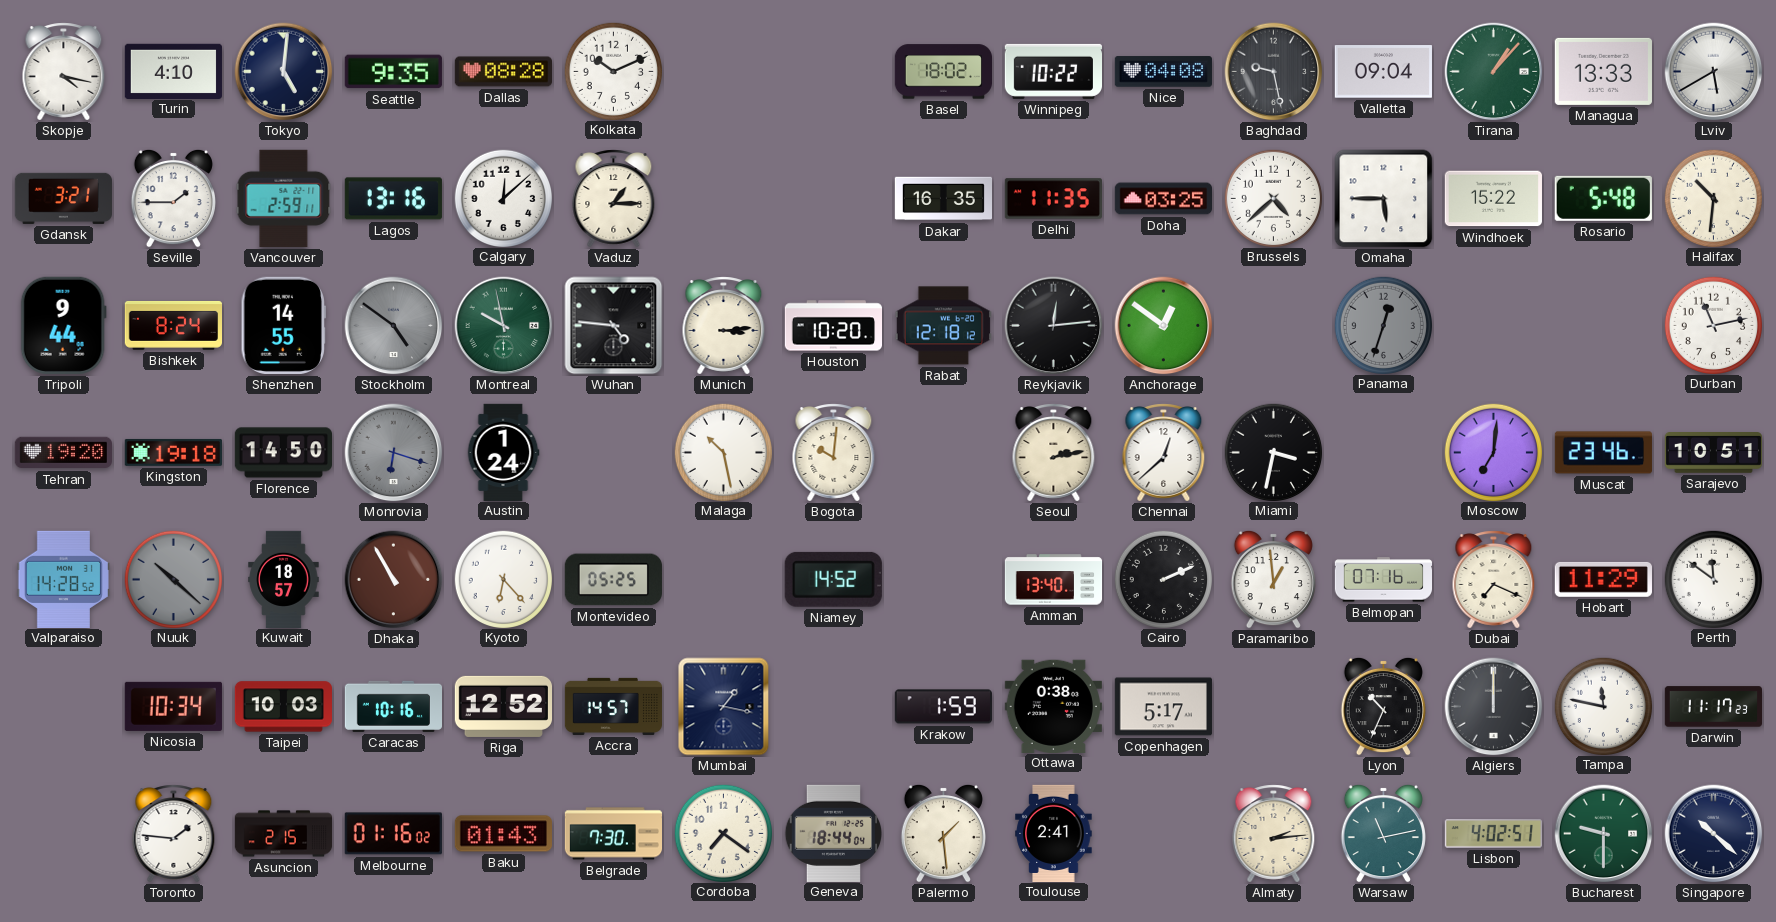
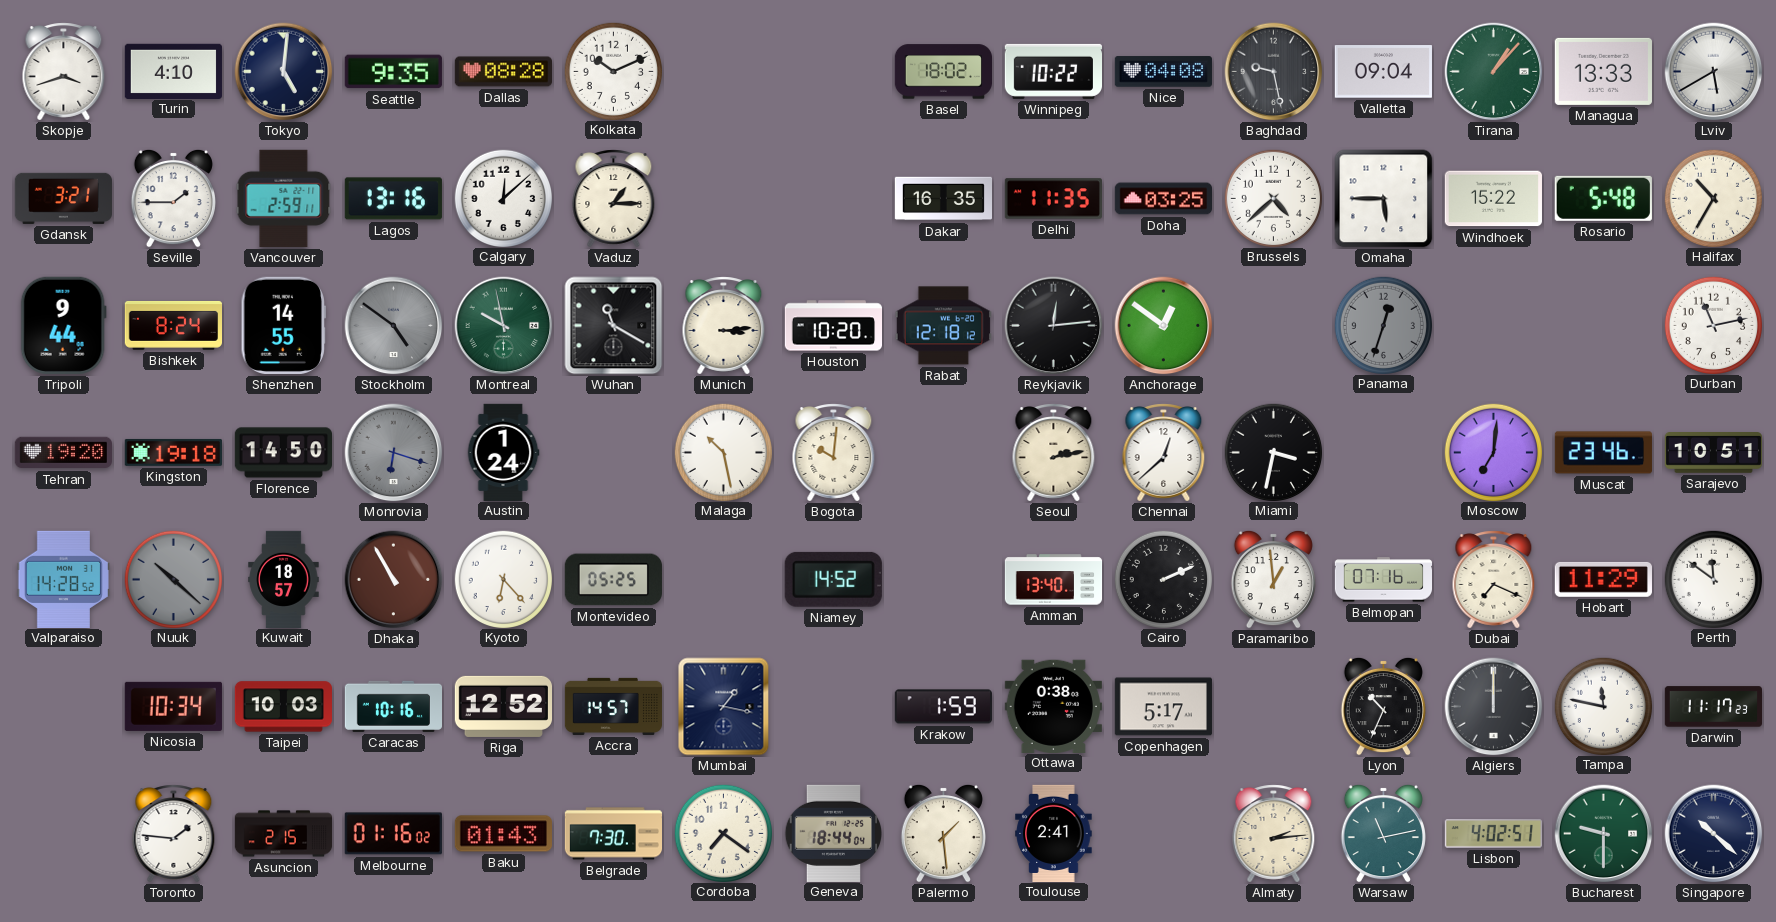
Skopje: 4:17 -> 3:42
Halifax: 10:31 -> 10:35
Wuhan: 4:46 -> 11:20
